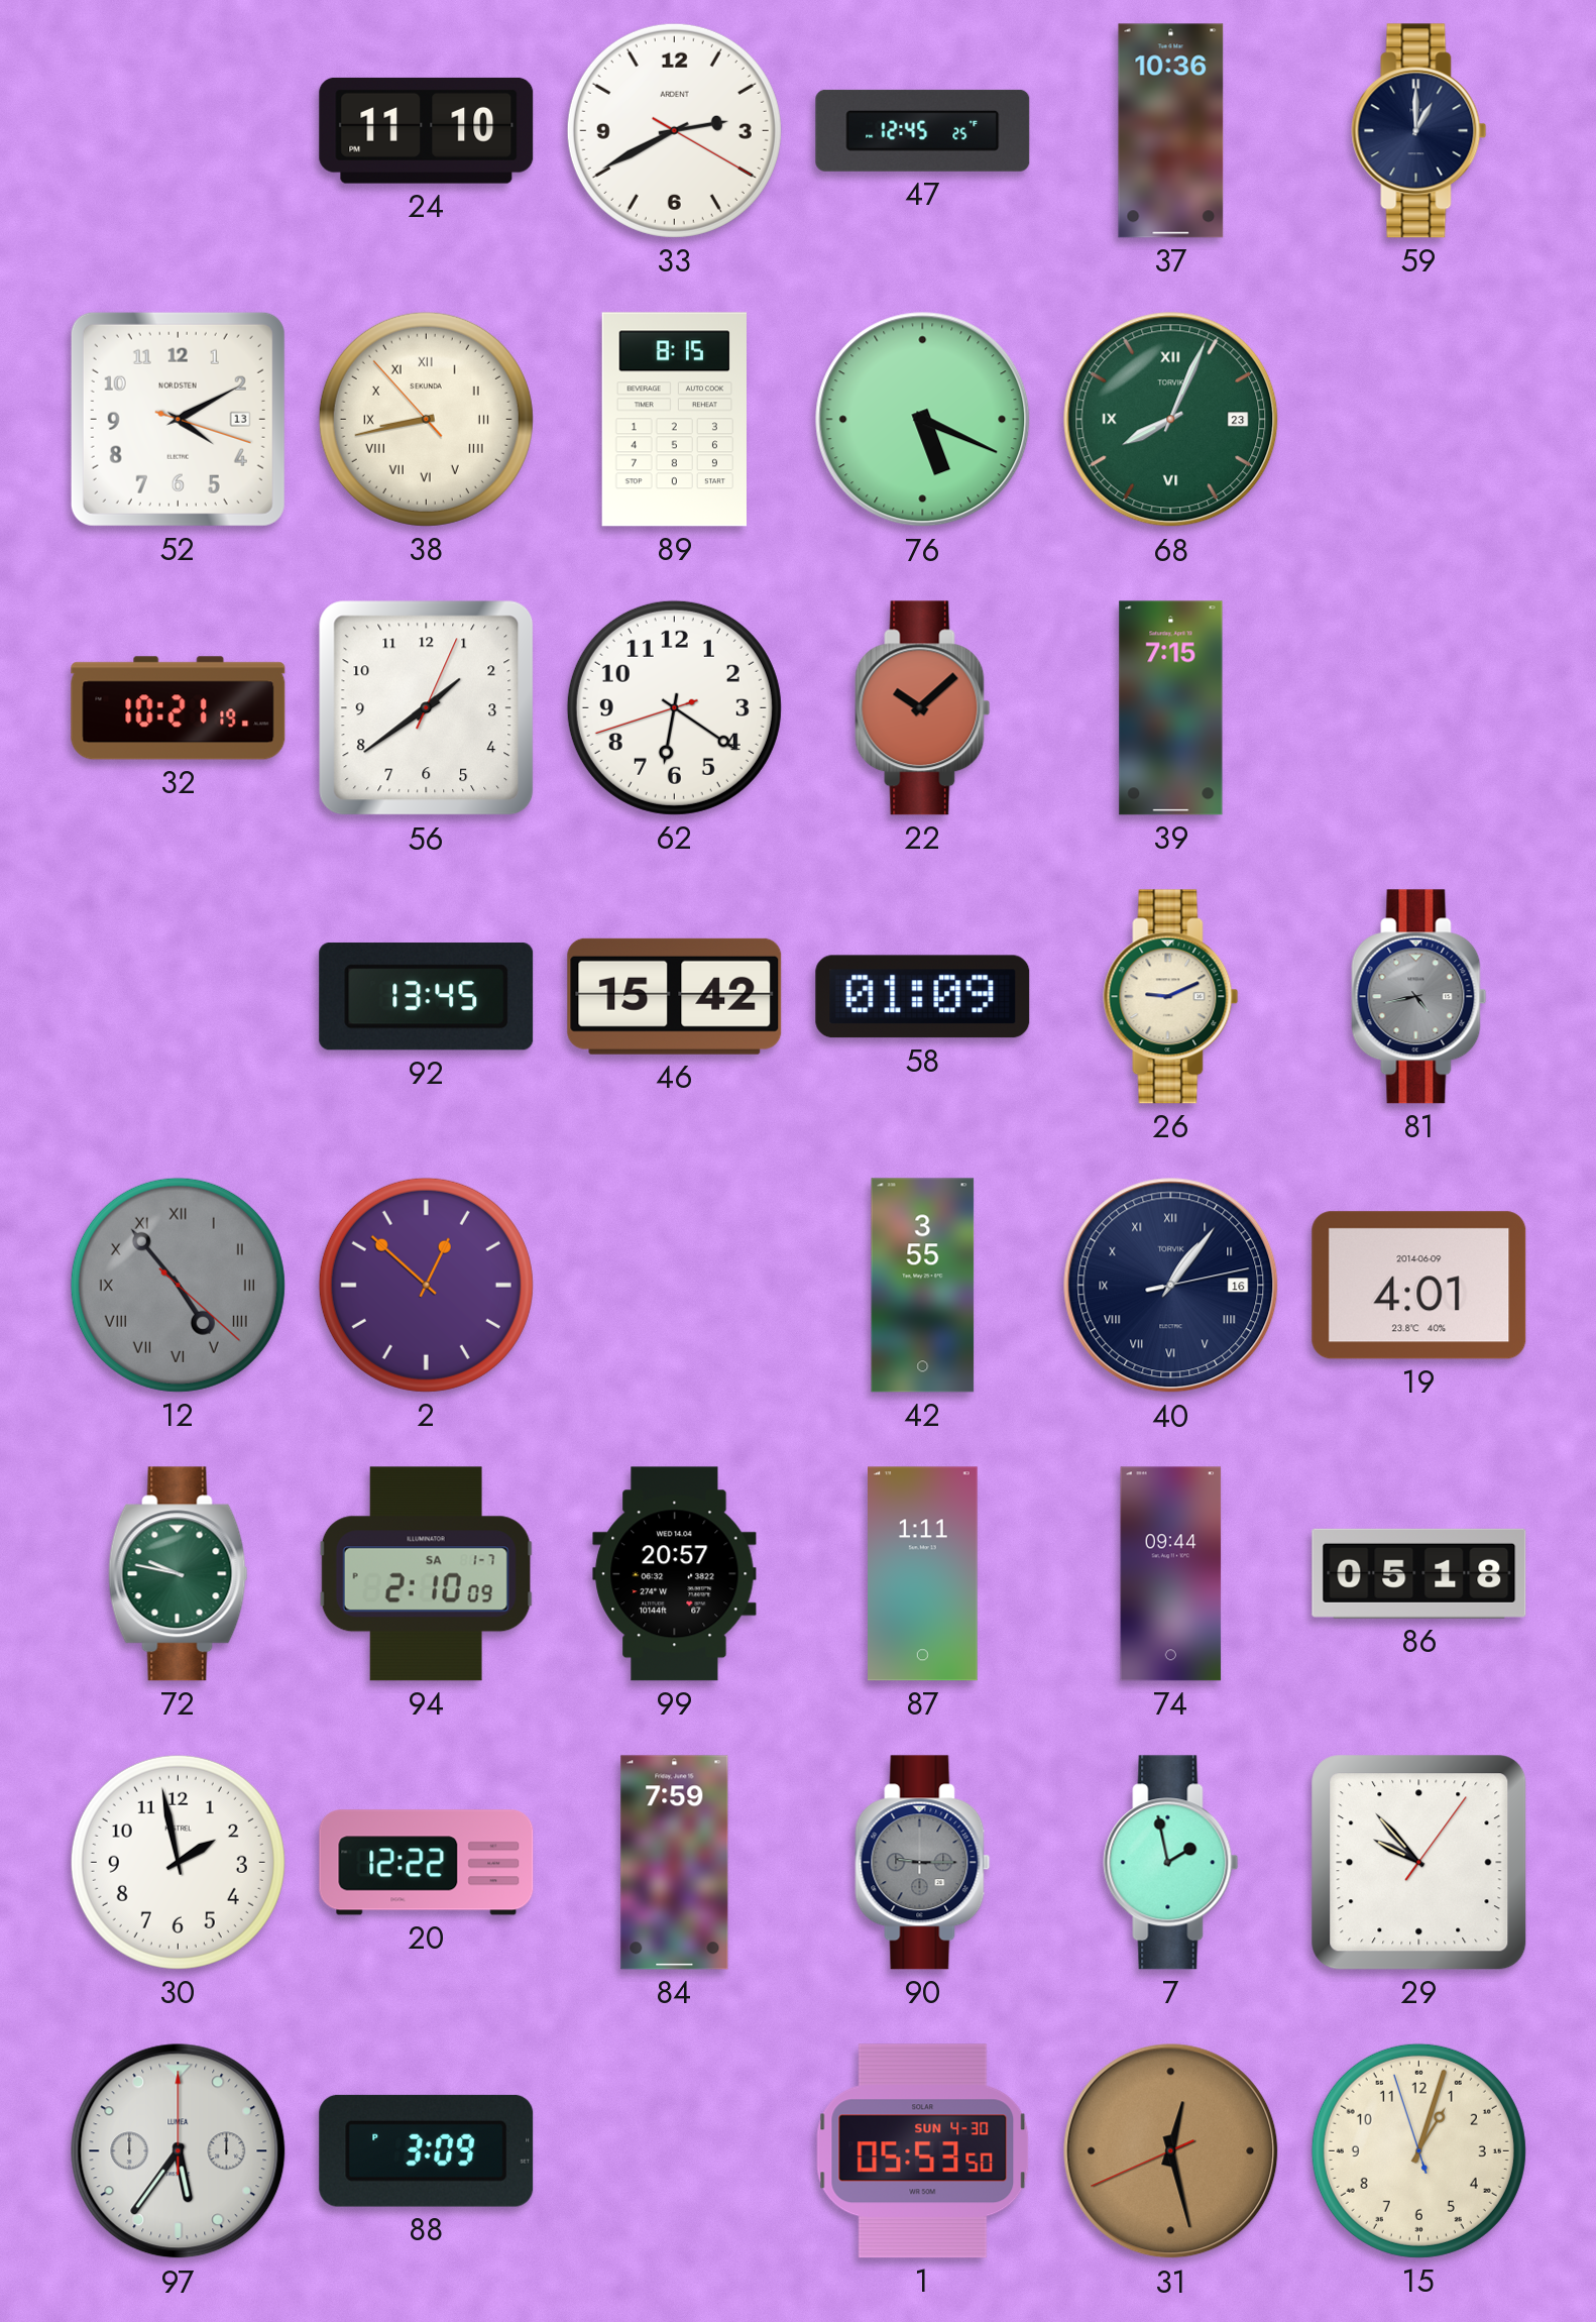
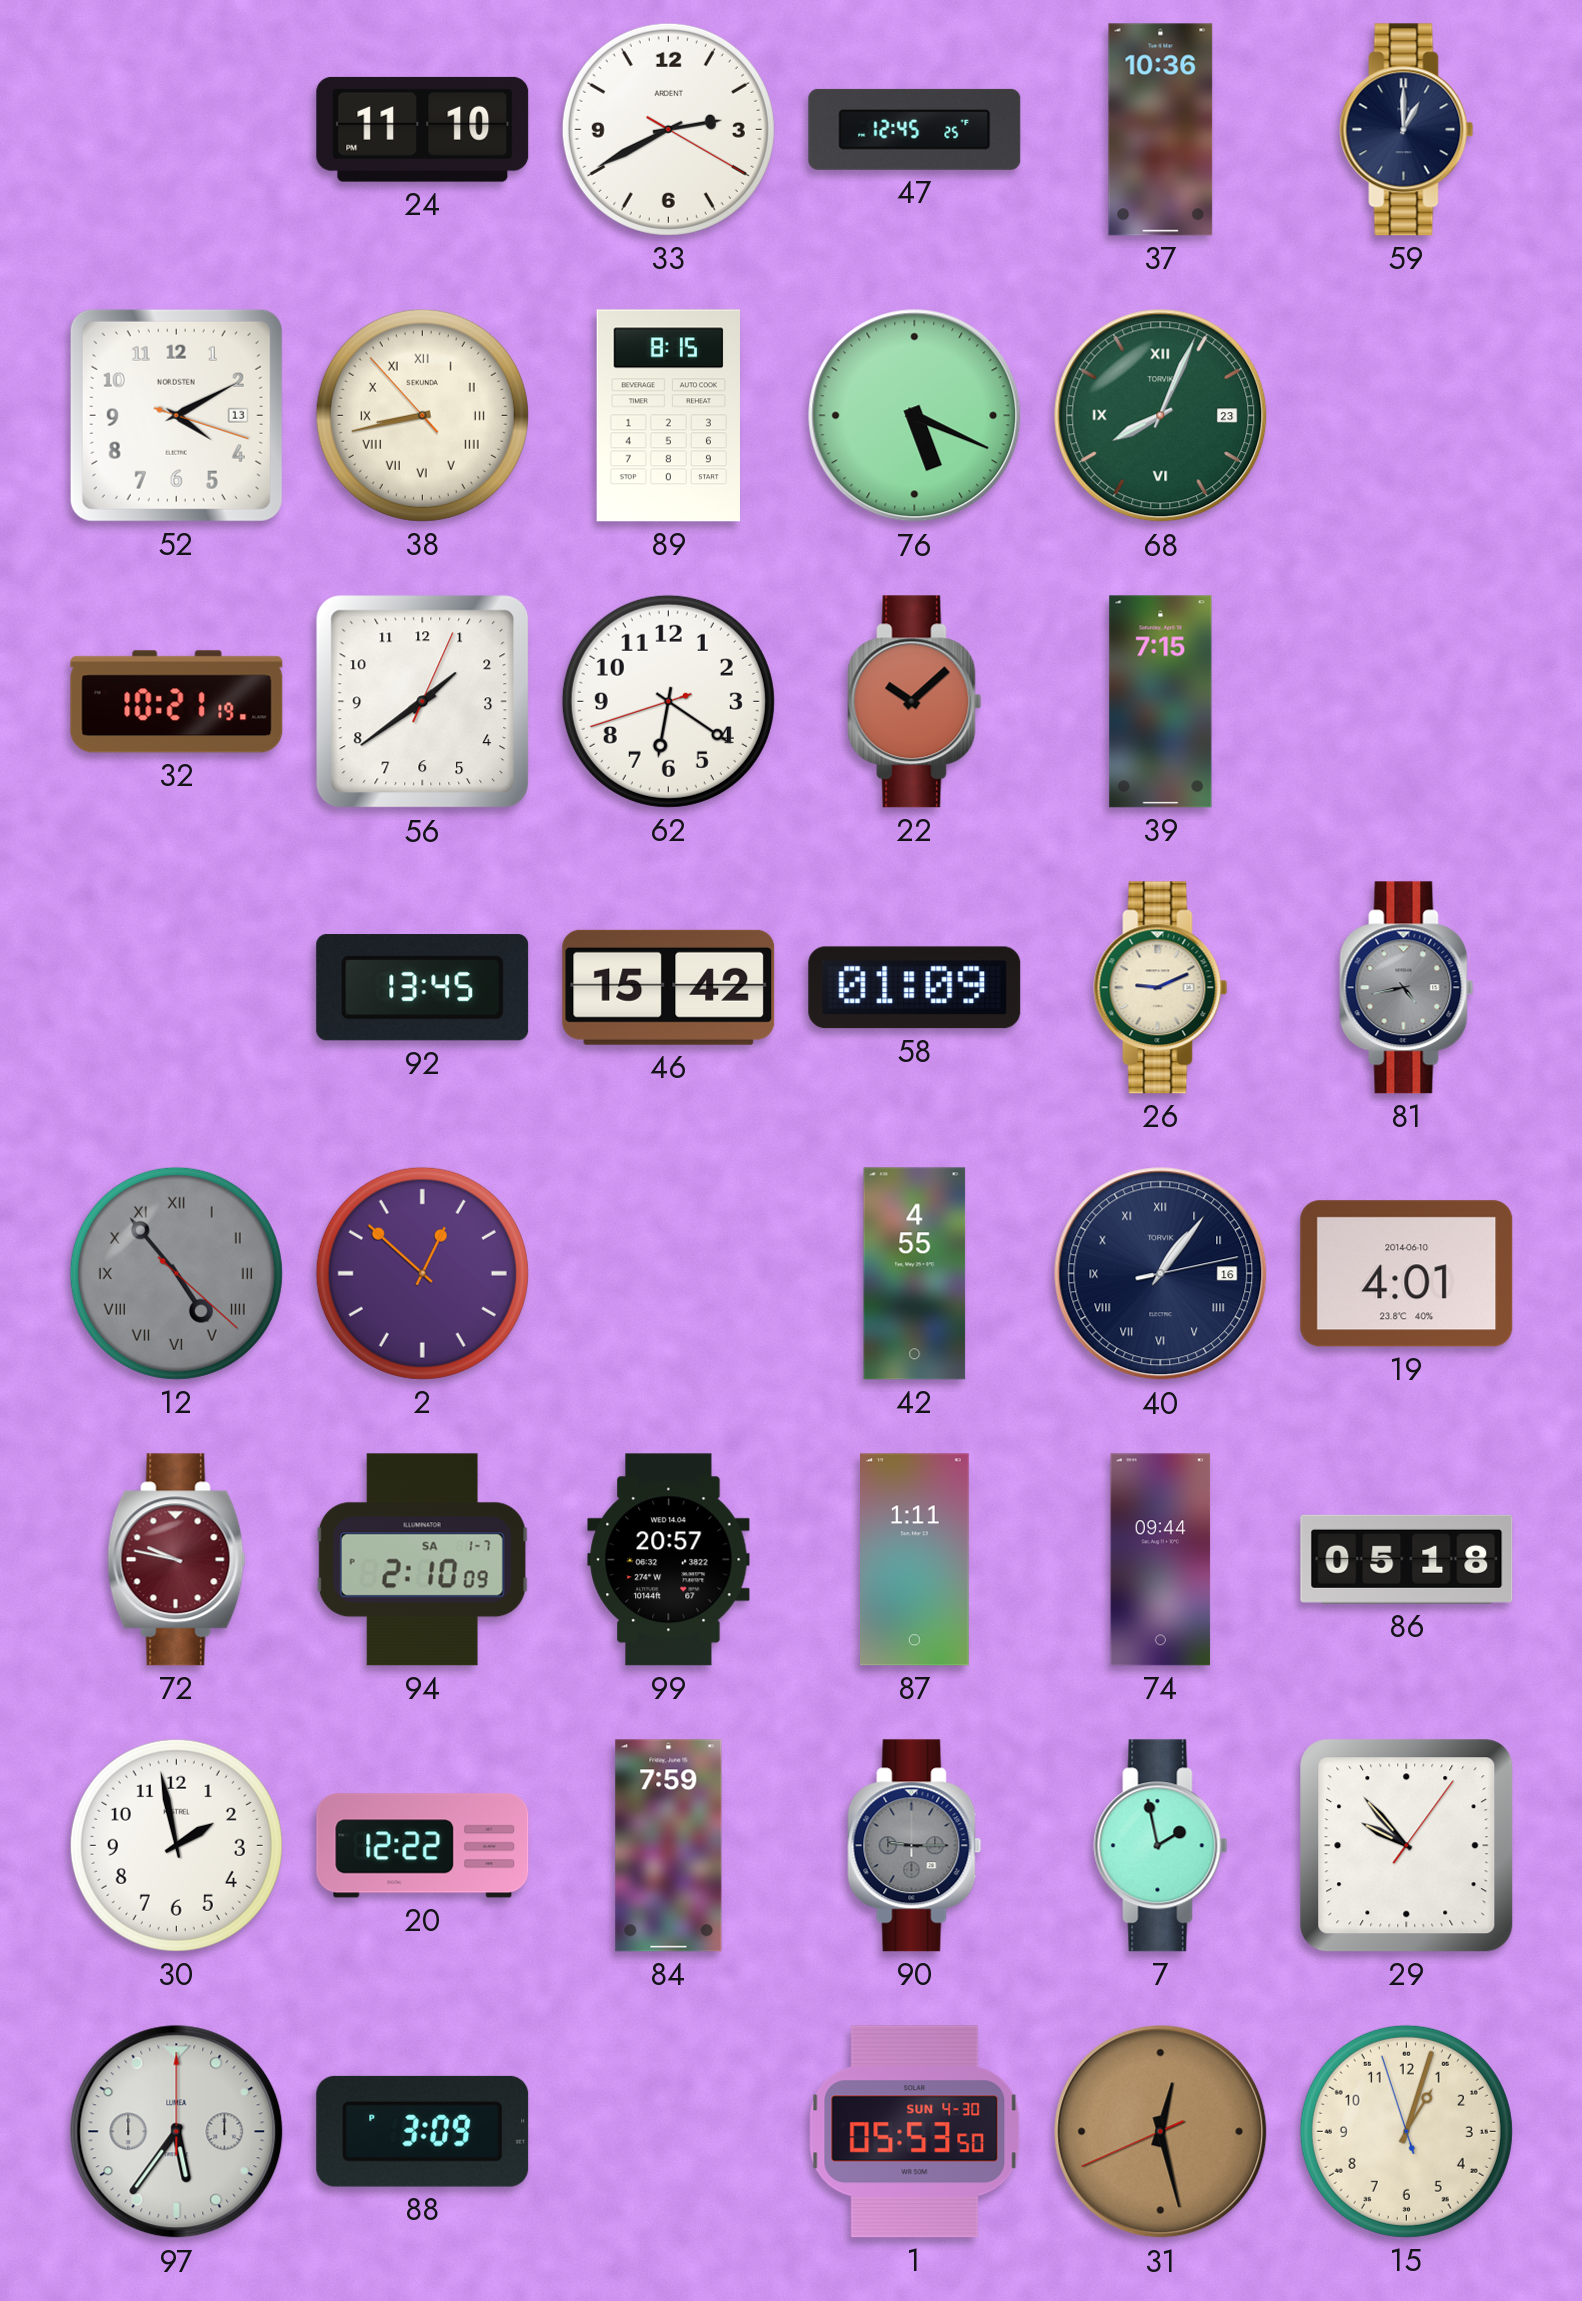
42: 3:55 -> 4:55
19 date: 2014-06-09 -> 2014-06-10
72 dial: green -> burgundy
